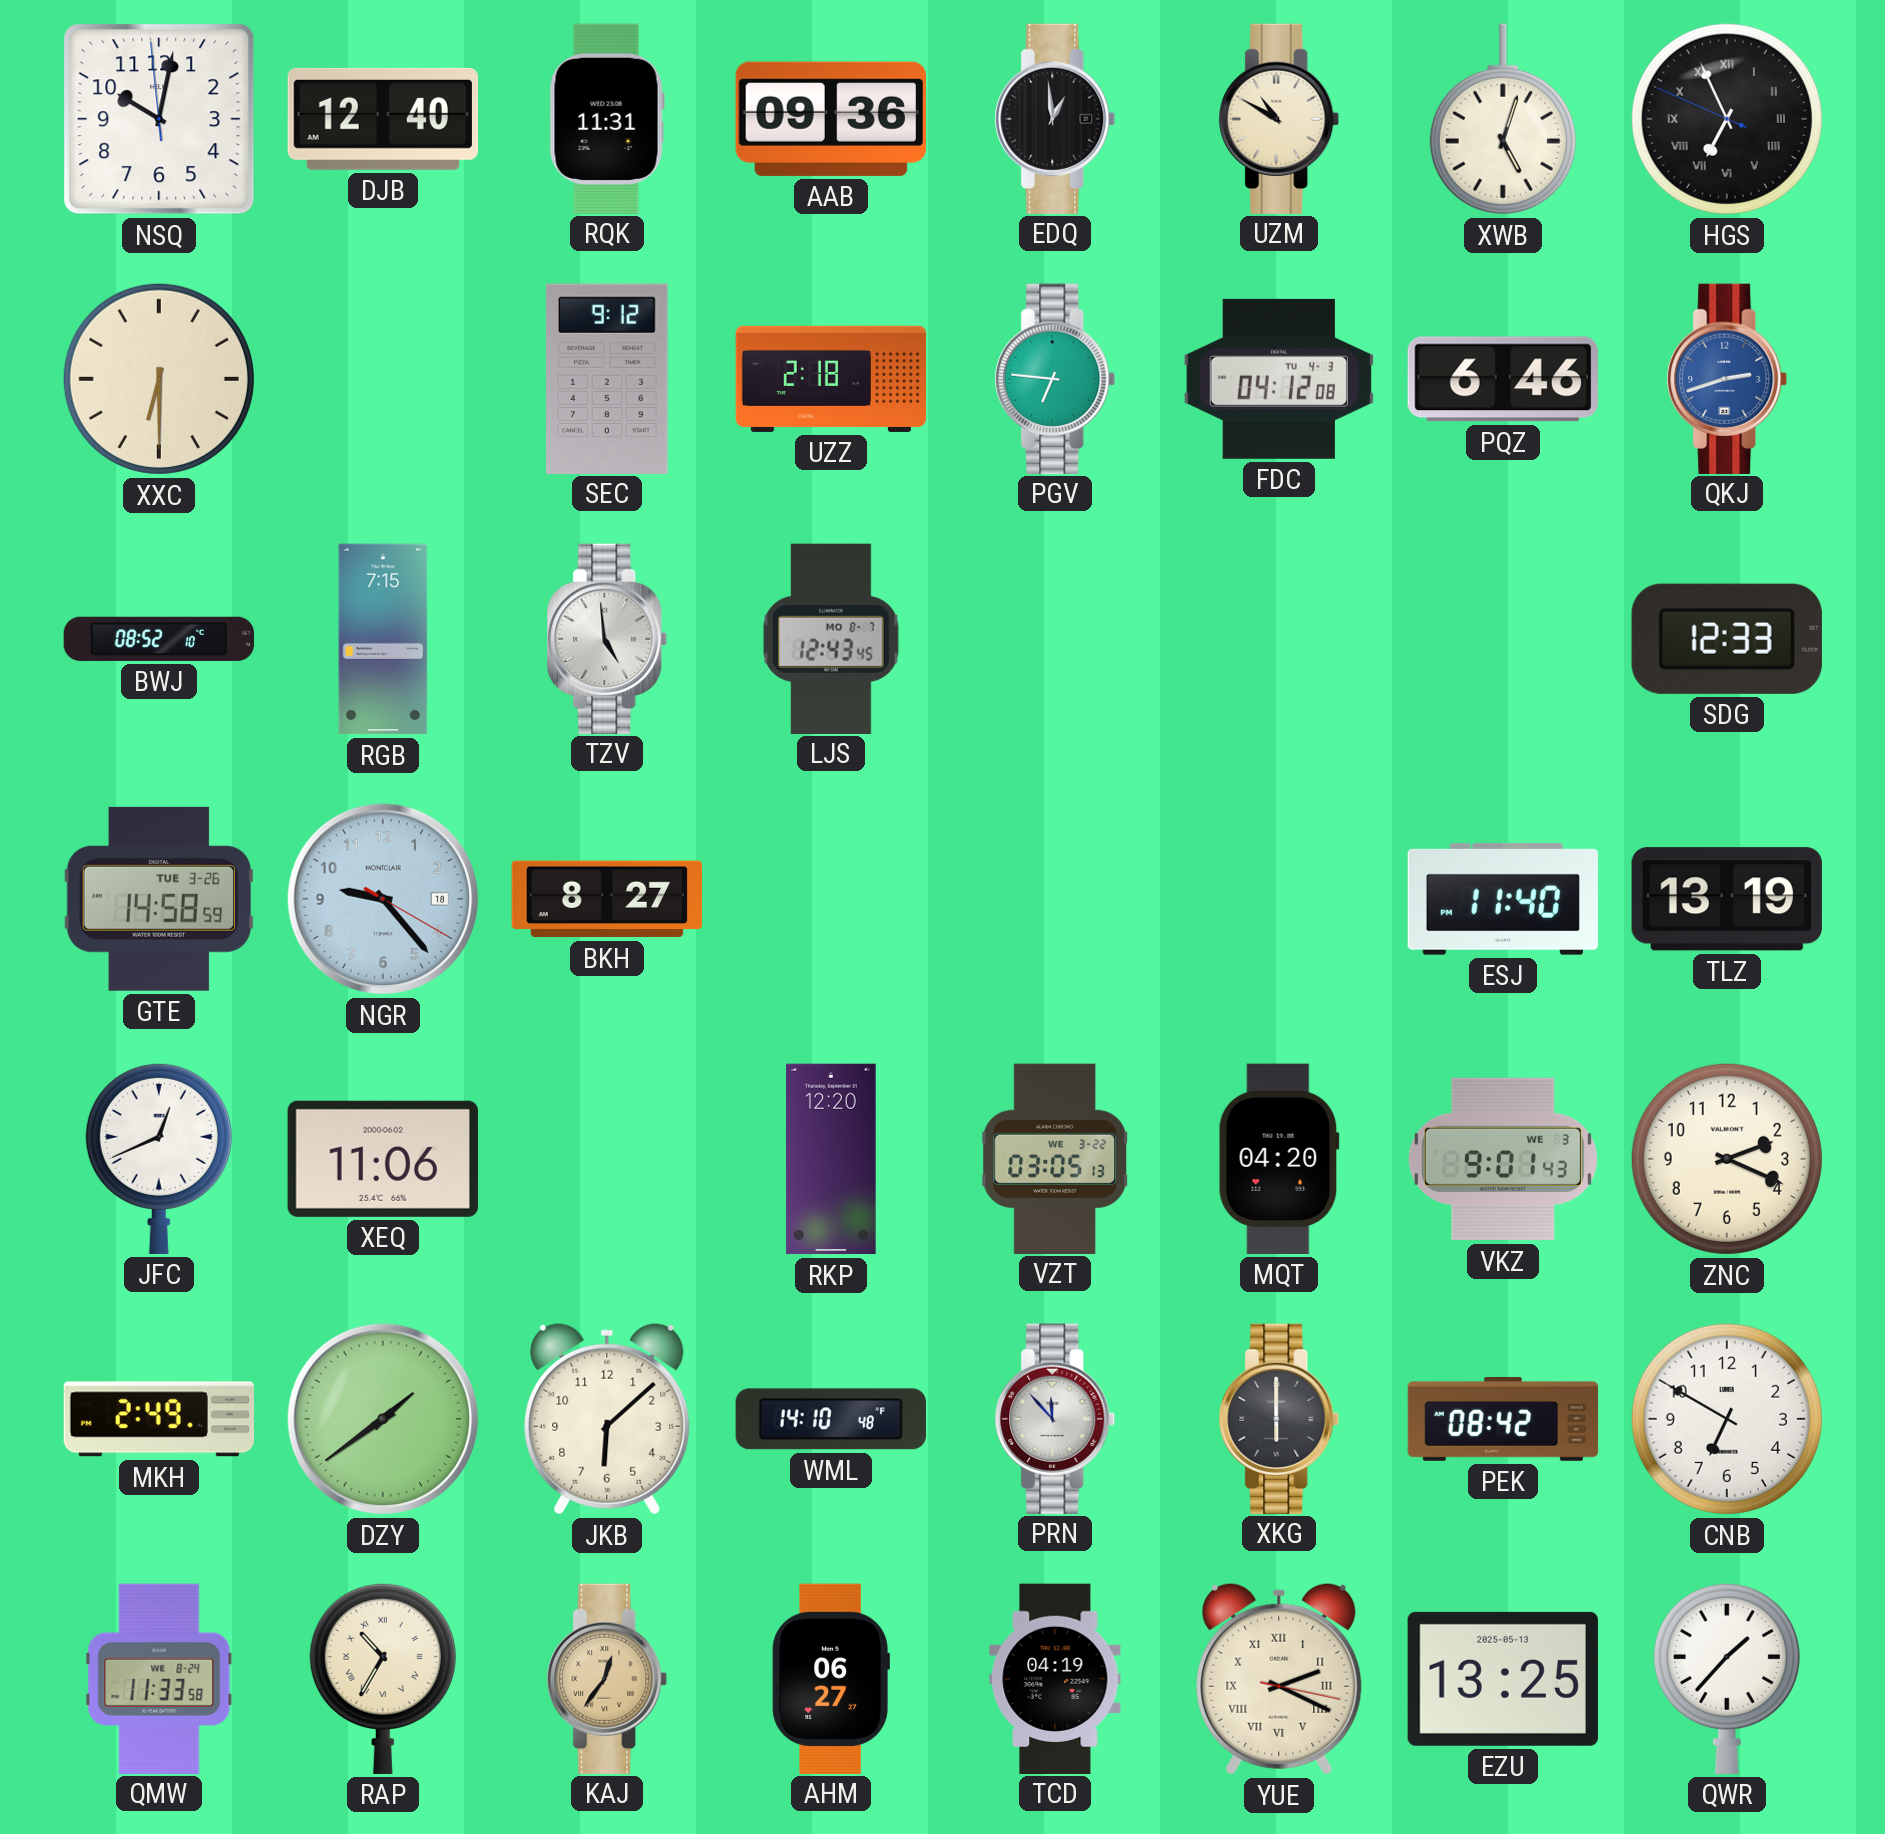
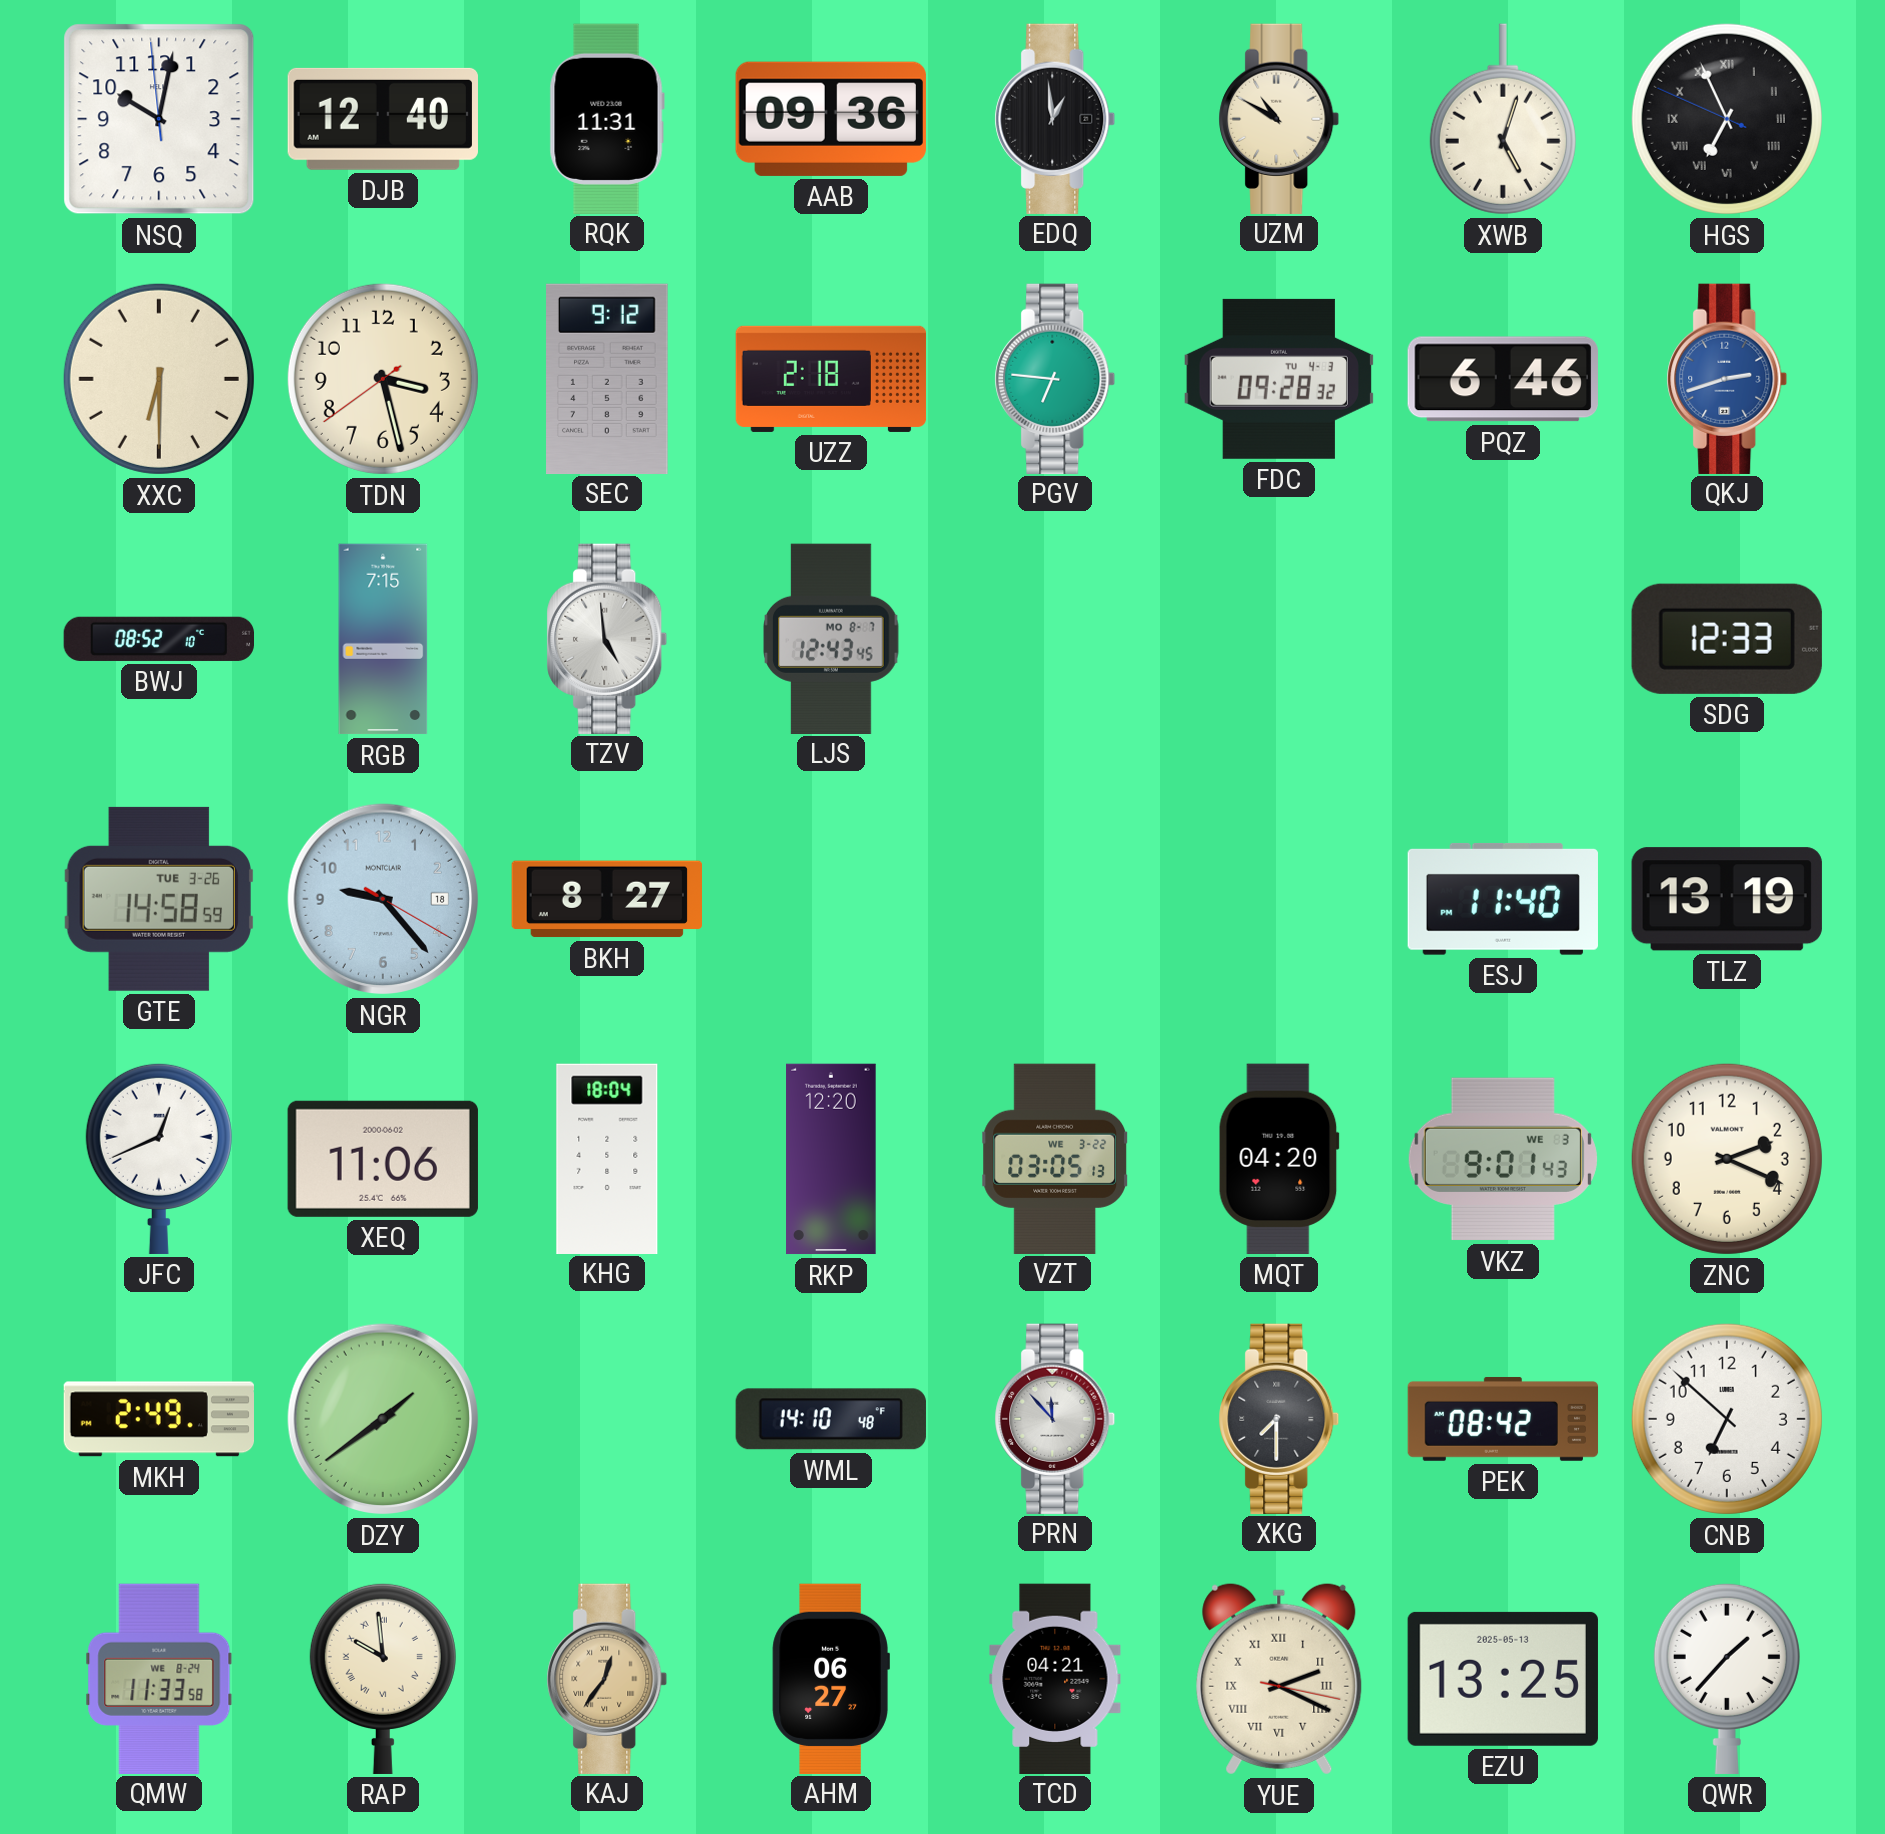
TDN: none -> 3:27
FDC: 04:12 -> 09:28
KHG: none -> 18:04
JKB: 6:08 -> none
XKG: 6:00 -> 7:30
CNB: 6:50 -> 6:52
RAP: 10:35 -> 9:59
TCD: 04:19 -> 04:21
